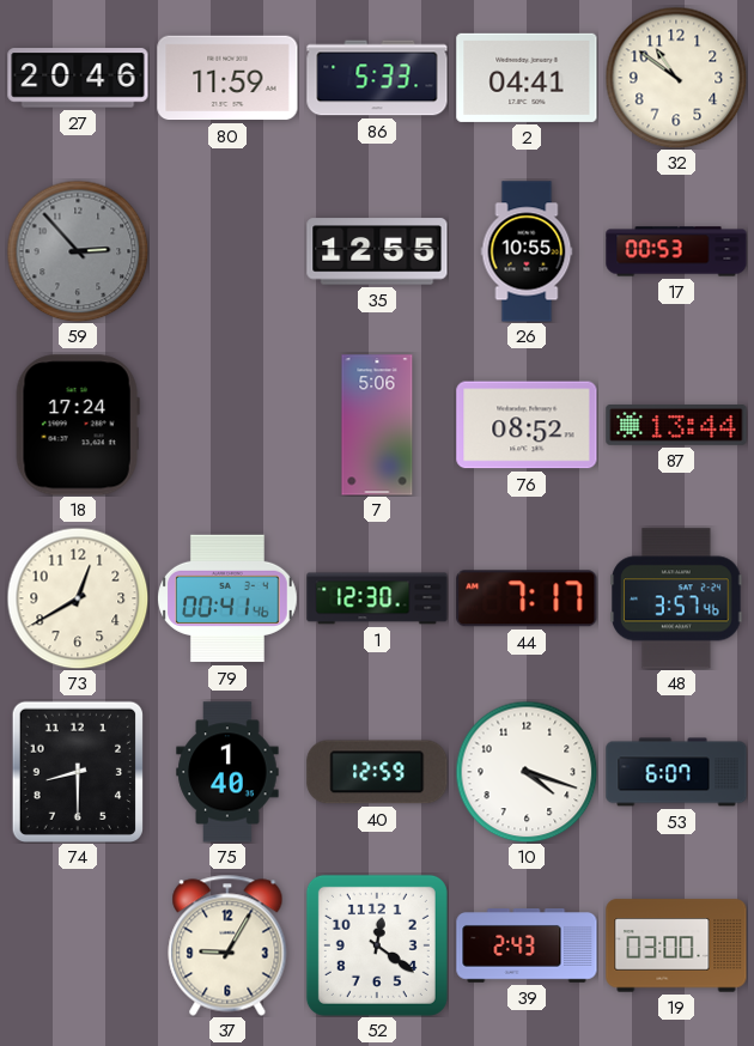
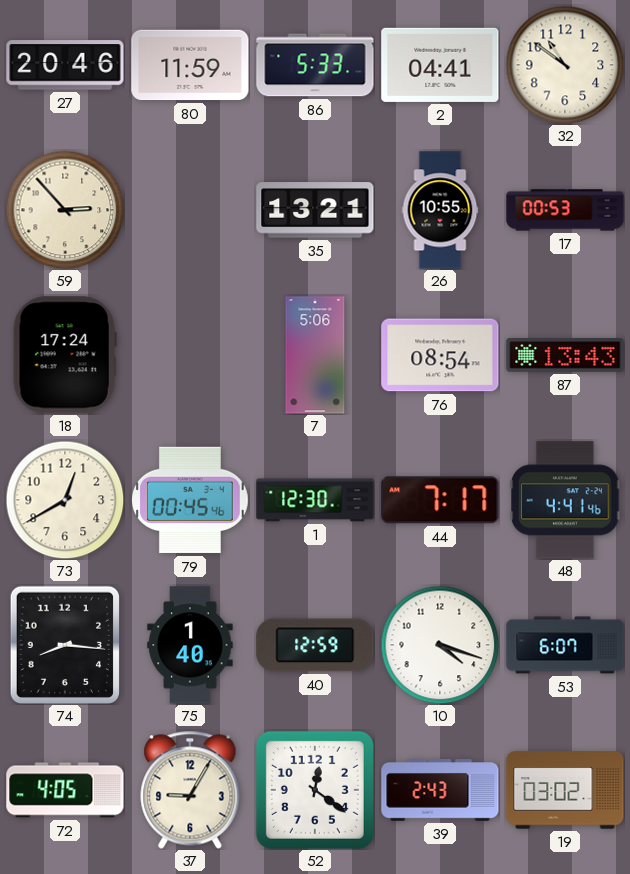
59 dial: grey -> cream
35: 12:55 -> 13:21
76: 08:52 -> 08:54
87: 13:44 -> 13:43
79: 00:41 -> 00:45
48: 3:57 -> 4:41
74: 8:30 -> 8:16
72: none -> 4:05
19: 03:00 -> 03:02
